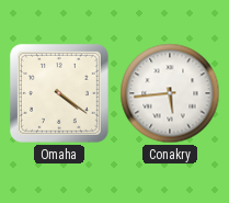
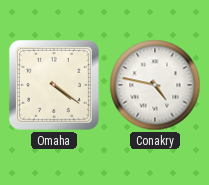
Conakry: 5:44 -> 4:47
